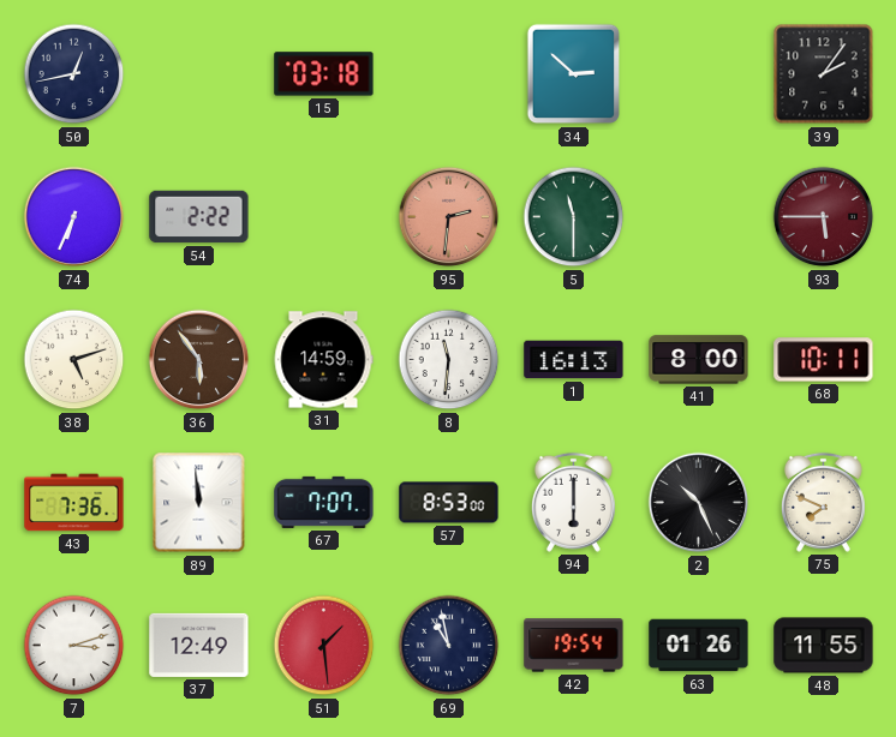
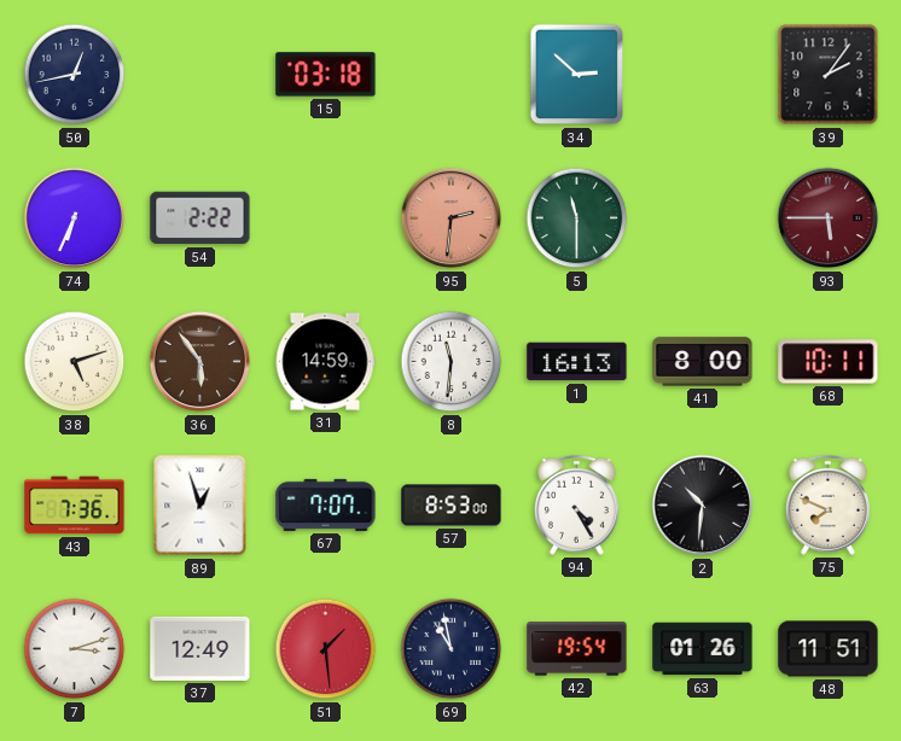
89: 11:59 -> 12:57
94: 6:00 -> 4:25
2: 10:26 -> 10:31
48: 11:55 -> 11:51
